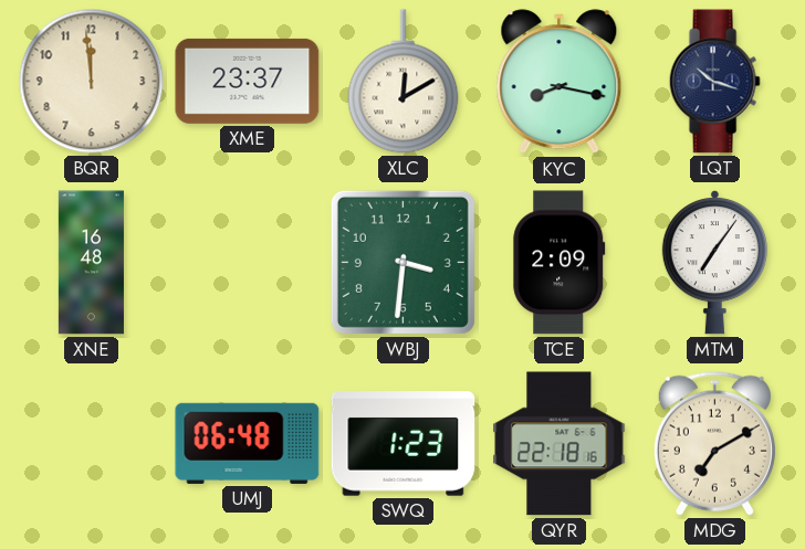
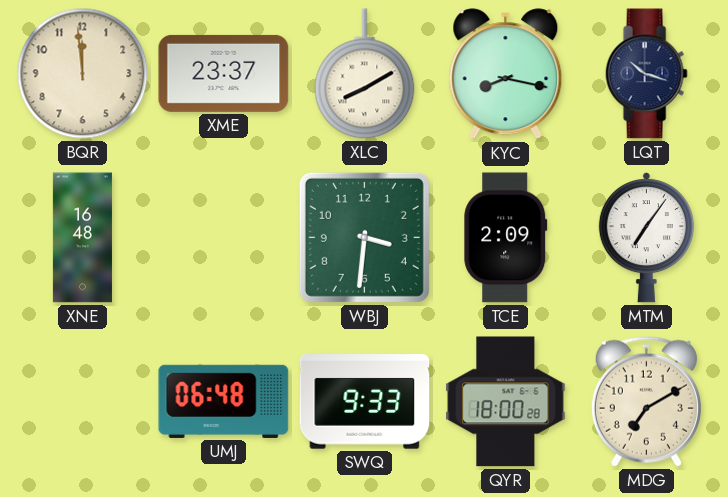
XLC: 12:10 -> 8:10
SWQ: 1:23 -> 9:33
QYR: 22:18 -> 18:00
